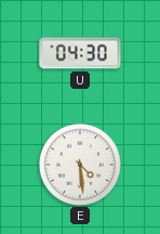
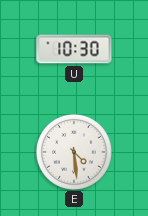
U: 04:30 -> 10:30
